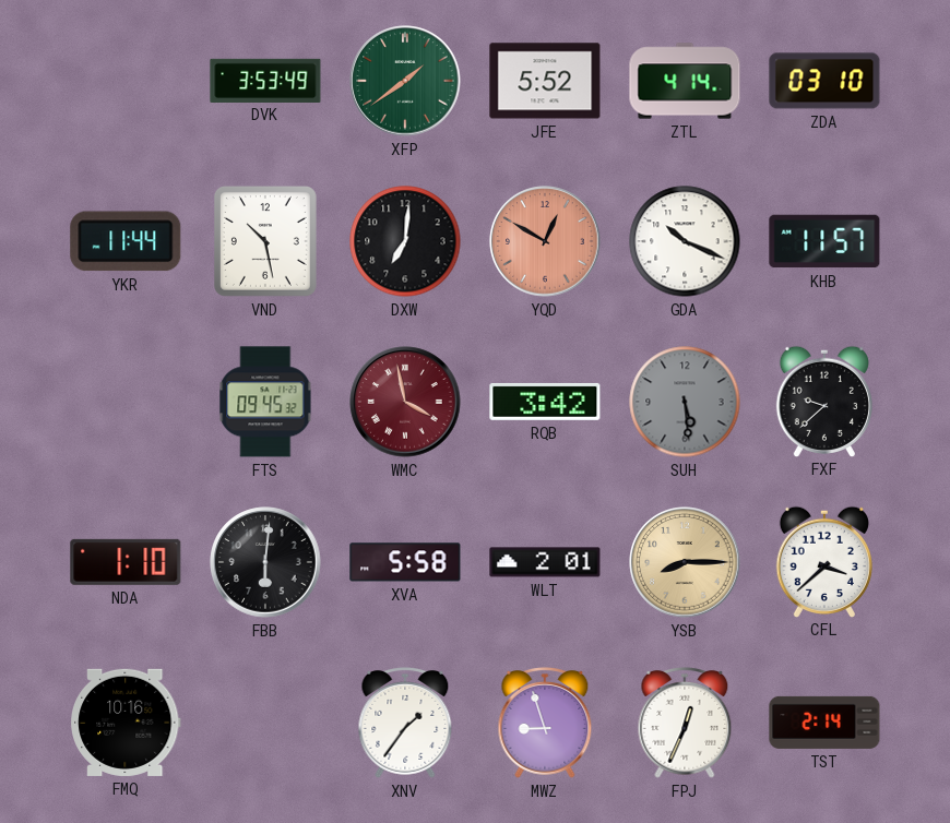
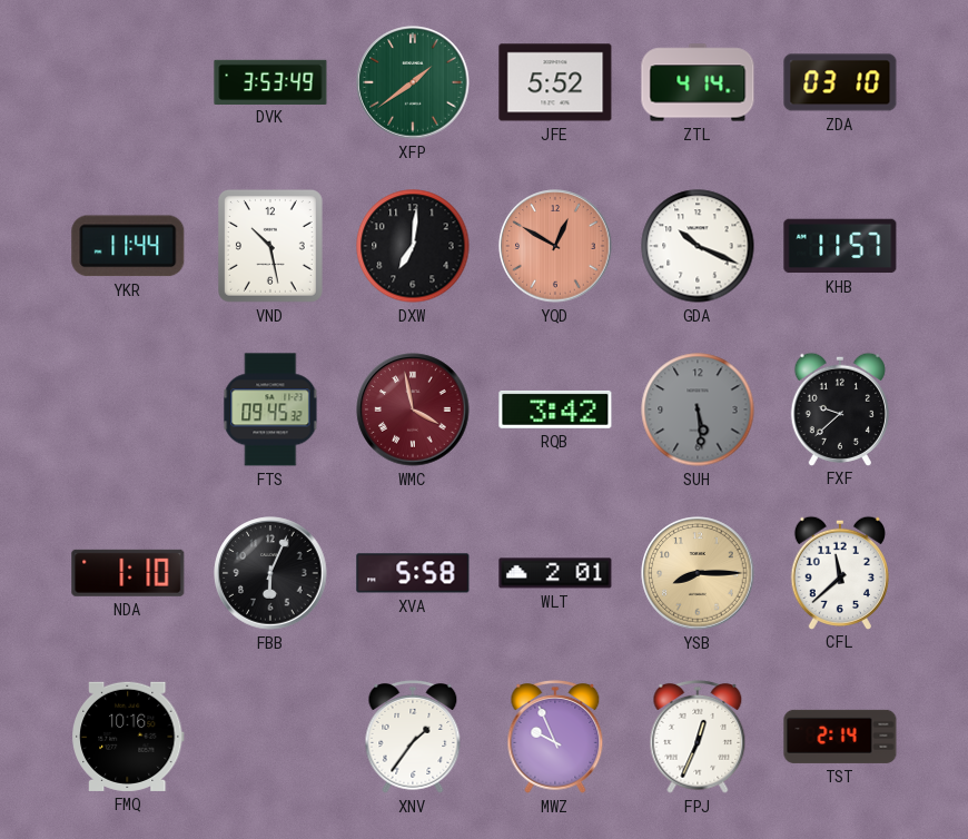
FBB: 6:01 -> 6:04
CFL: 3:38 -> 11:38
MWZ: 8:57 -> 9:56
